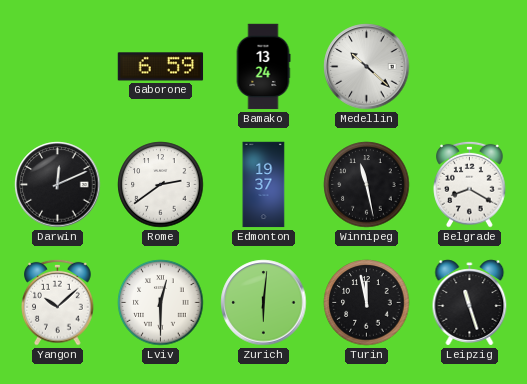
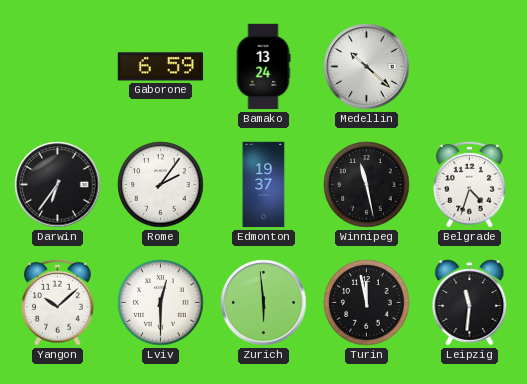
Darwin: 12:11 -> 6:36
Rome: 2:39 -> 2:06
Belgrade: 8:20 -> 4:33
Zurich: 6:01 -> 5:59
Leipzig: 11:27 -> 11:31
